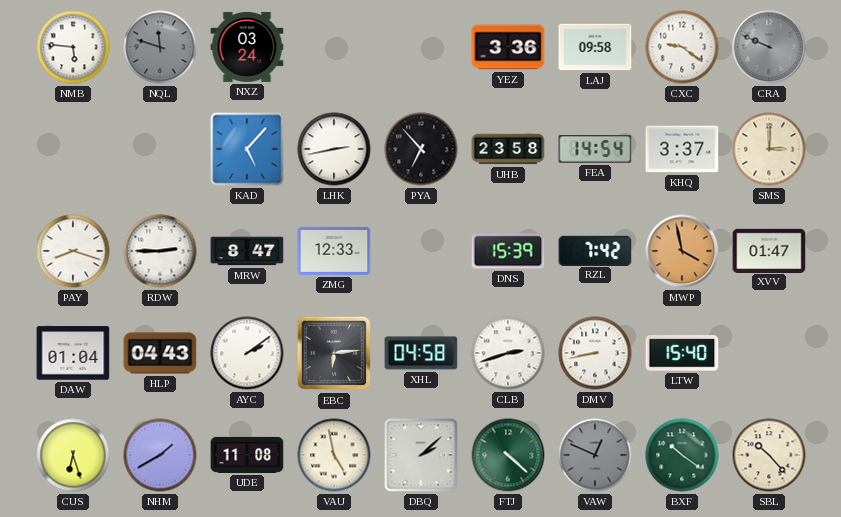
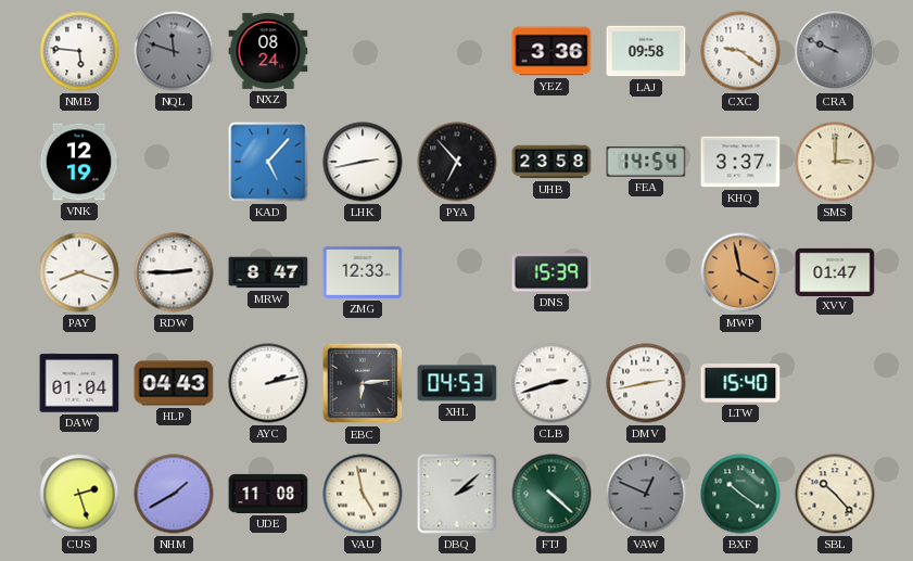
NXZ: 03:24 -> 08:24
VNK: none -> 12:19
RZL: 7:42 -> none
AYC: 2:09 -> 2:13
XHL: 04:58 -> 04:53
DMV: 8:43 -> 2:43
CUS: 6:27 -> 2:27
